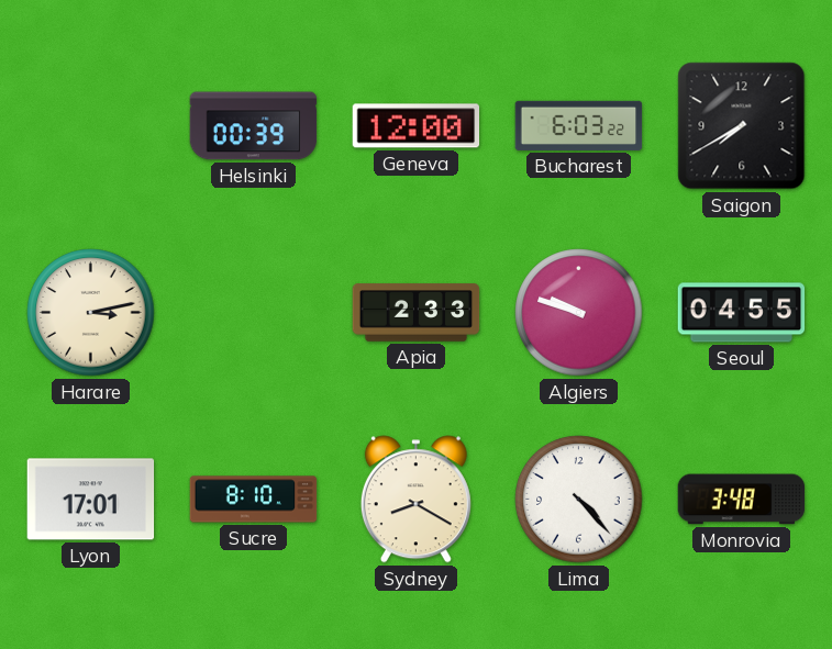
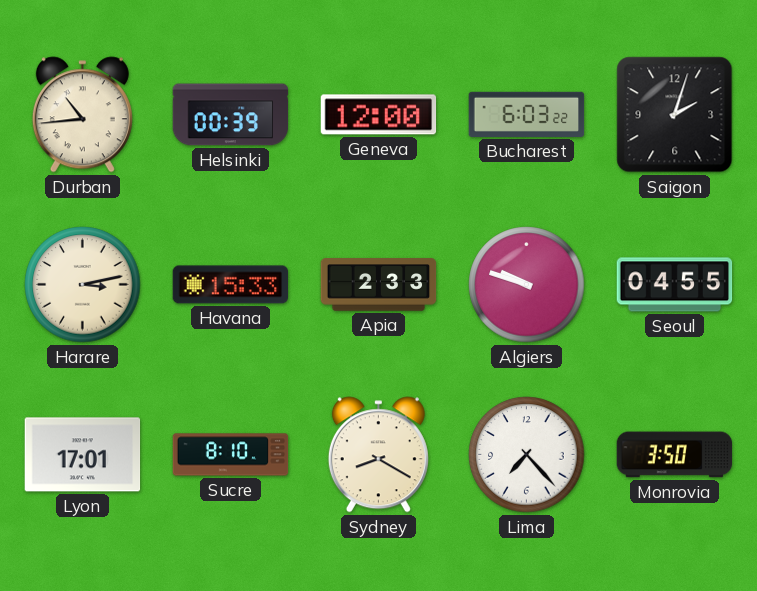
Durban: none -> 10:44
Saigon: 7:40 -> 2:03
Havana: none -> 15:33
Lima: 4:23 -> 7:23
Monrovia: 3:48 -> 3:50
